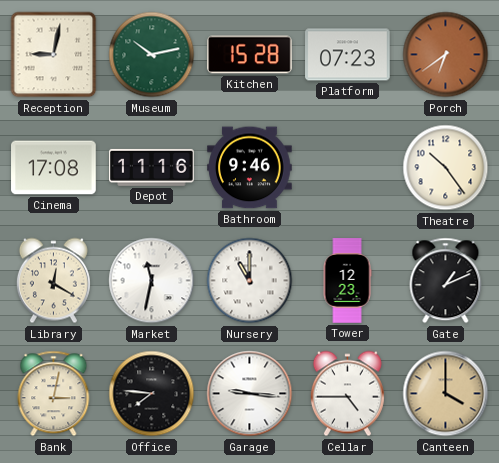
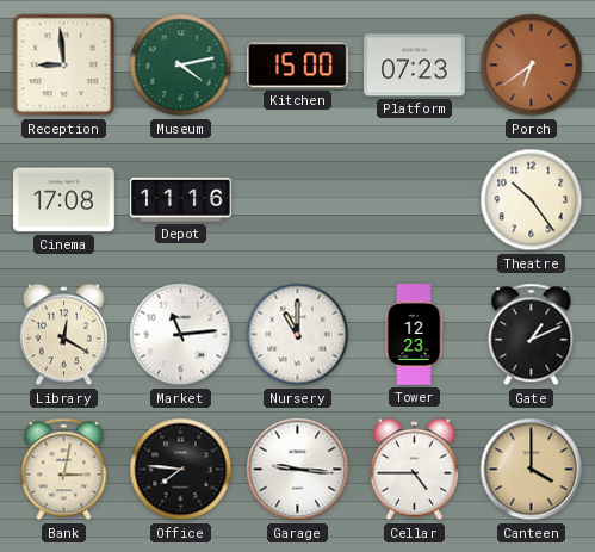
Reception: 9:02 -> 8:59
Museum: 10:13 -> 4:13
Kitchen: 15:28 -> 15:00
Bathroom: 9:46 -> none
Market: 11:32 -> 11:14
